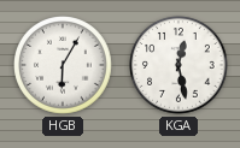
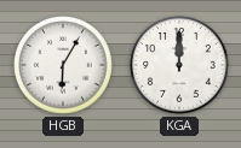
KGA: 12:28 -> 12:00
